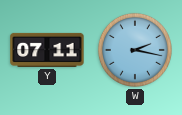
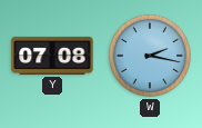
Y: 07:11 -> 07:08
